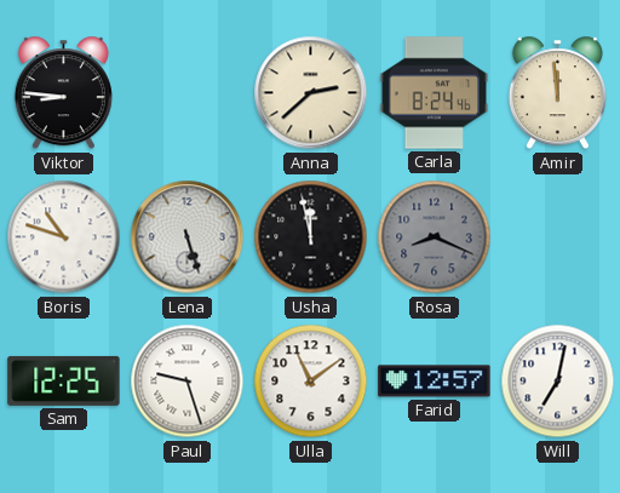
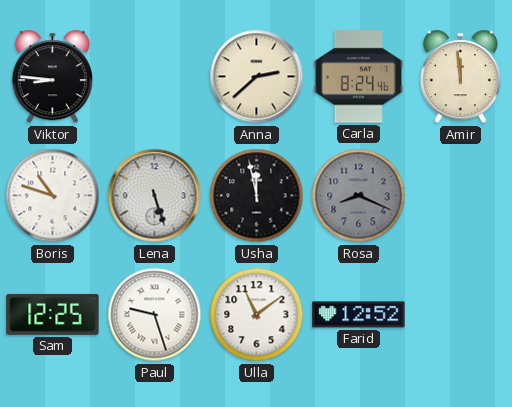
Farid: 12:57 -> 12:52
Will: 7:02 -> none
